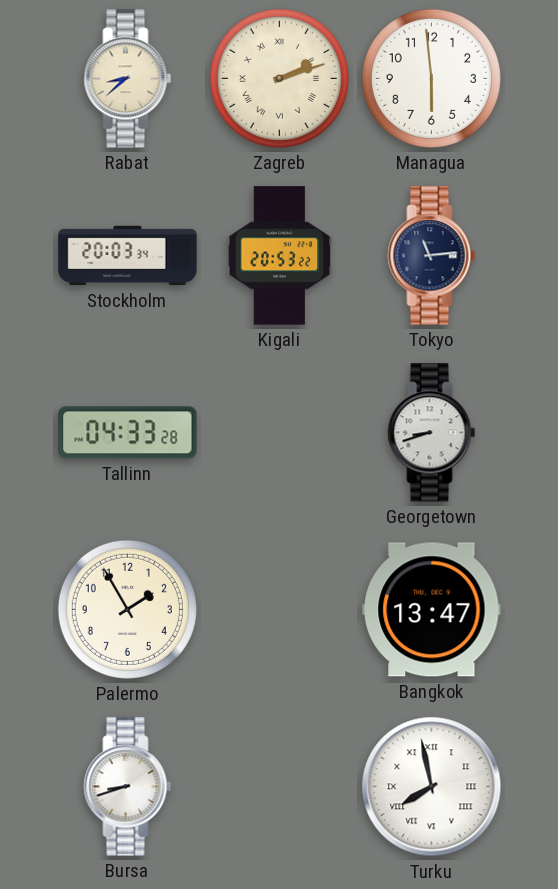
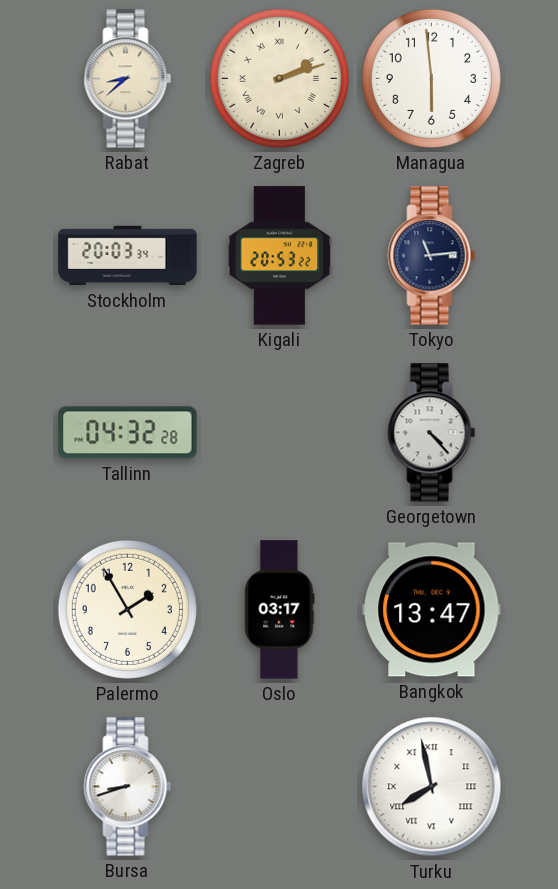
Tallinn: 04:33 -> 04:32
Georgetown: 8:42 -> 4:23
Oslo: none -> 03:17
